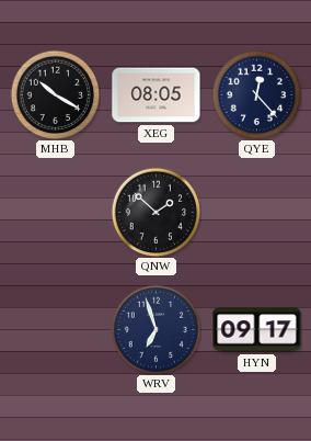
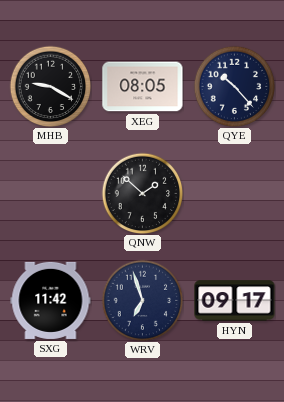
MHB: 10:20 -> 9:20
QYE: 12:23 -> 10:23
SXG: none -> 11:42
